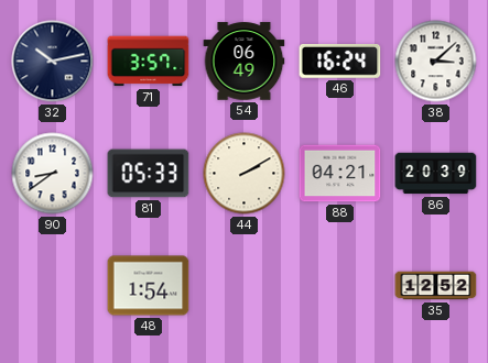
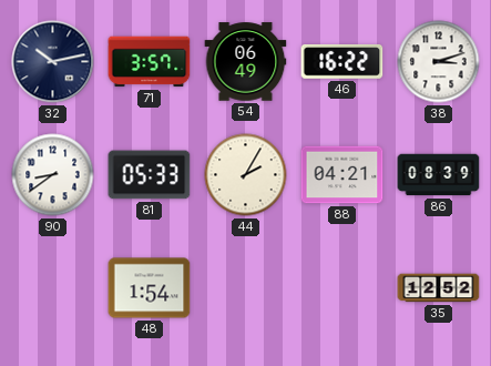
46: 16:24 -> 16:22
38: 3:08 -> 3:12
44: 2:10 -> 2:05
86: 20:39 -> 08:39
